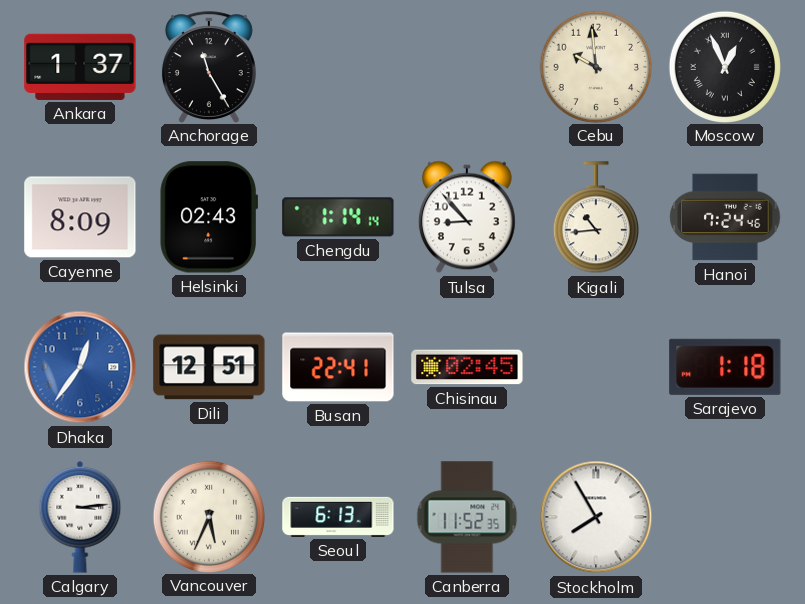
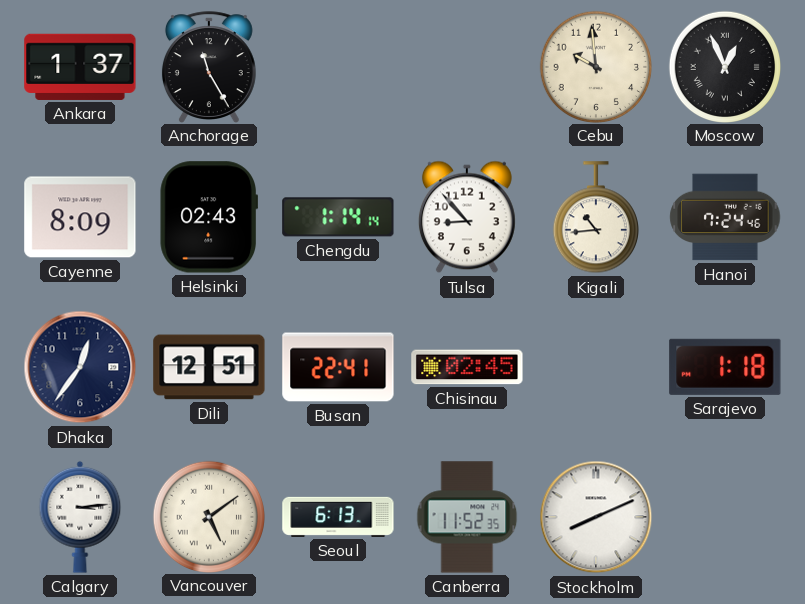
Dhaka dial: blue -> navy
Vancouver: 5:34 -> 5:09
Stockholm: 7:55 -> 8:11
